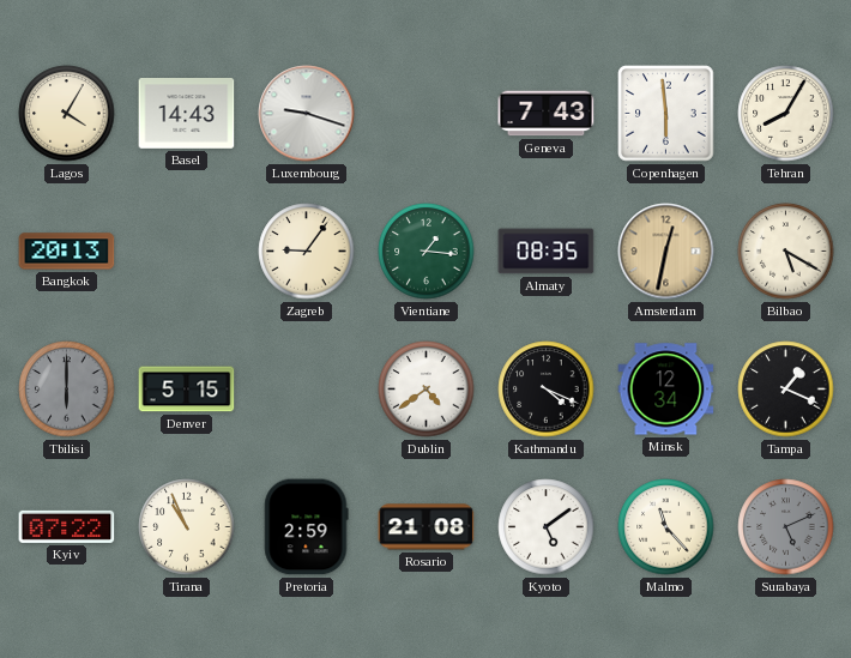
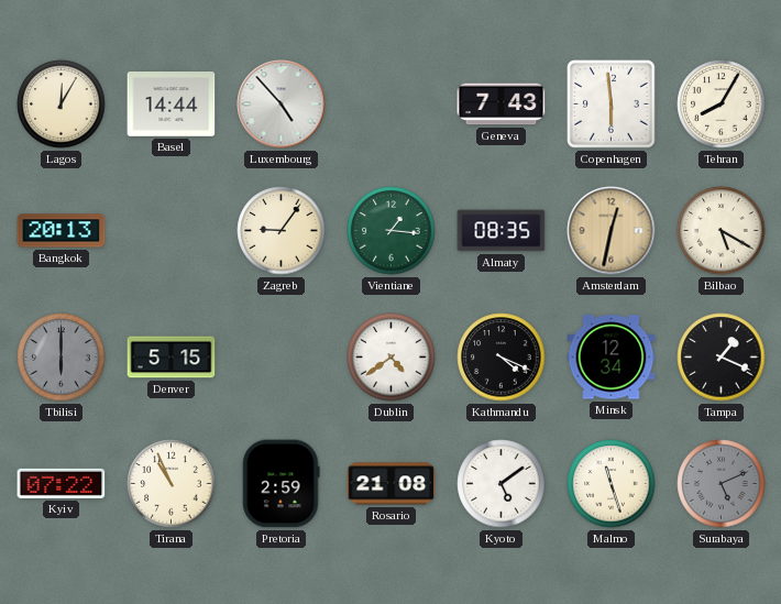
Lagos: 4:05 -> 12:05
Basel: 14:43 -> 14:44
Luxembourg: 9:18 -> 4:53
Malmo: 11:23 -> 11:27
